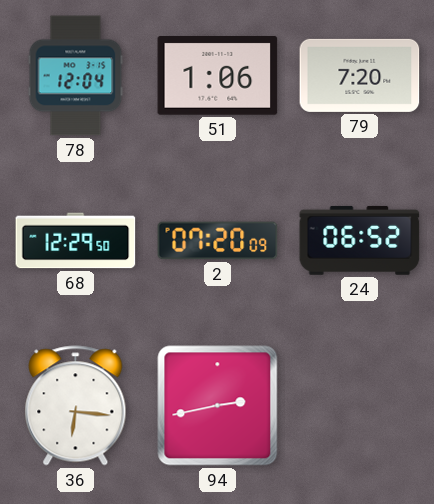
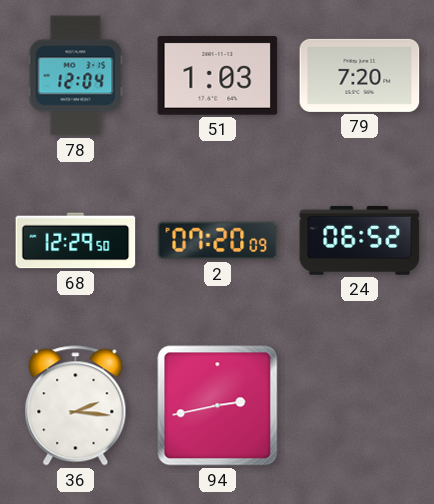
51: 1:06 -> 1:03
36: 6:16 -> 2:16
